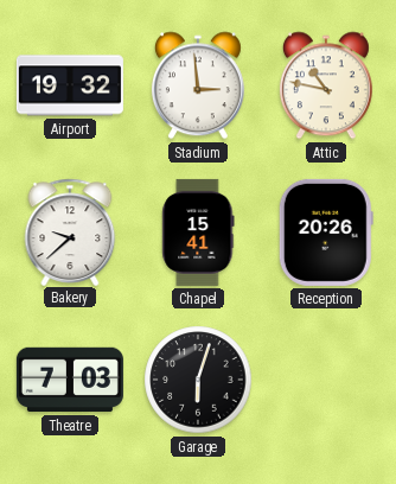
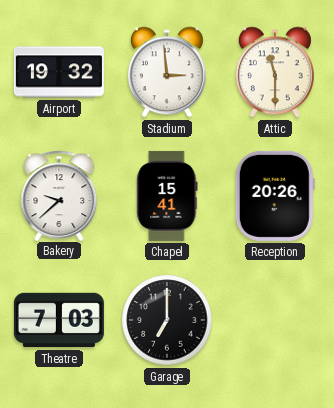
Attic: 10:47 -> 11:30
Garage: 6:03 -> 7:00
